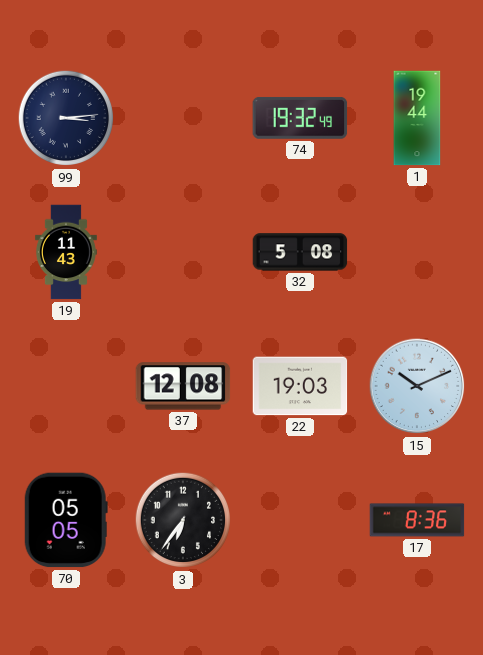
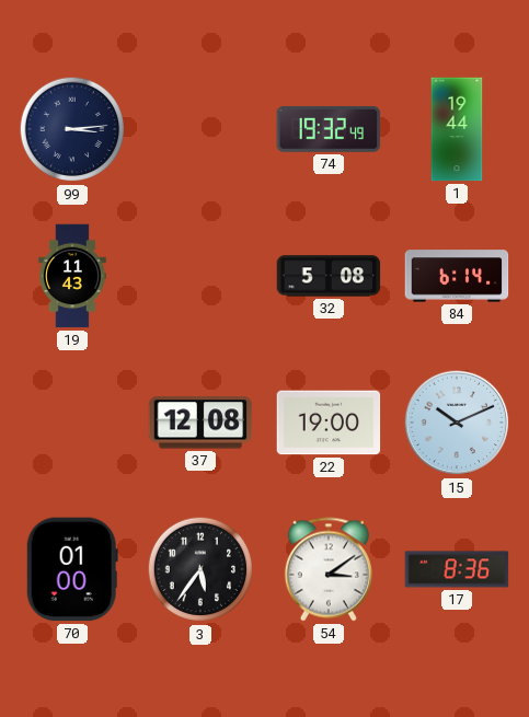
84: none -> 6:14
22: 19:03 -> 19:00
70: 05:05 -> 01:00
3: 6:36 -> 5:36
54: none -> 3:09
